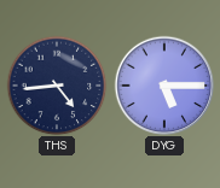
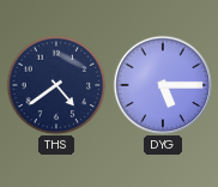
THS: 4:44 -> 4:39
